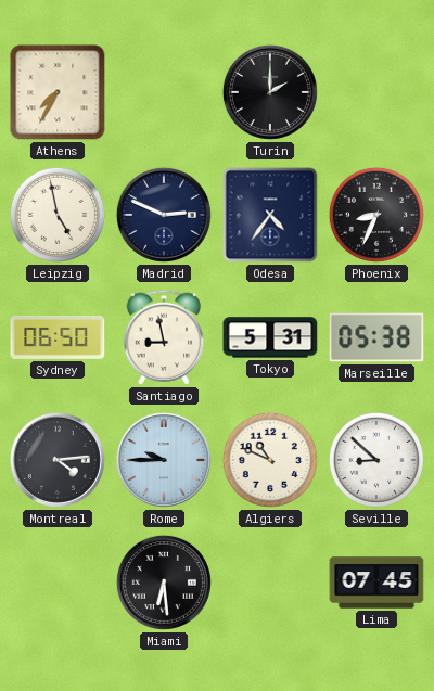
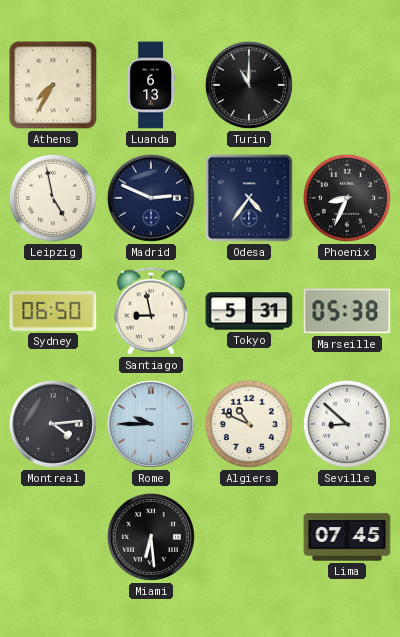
Luanda: none -> 6:13
Turin: 2:00 -> 11:00
